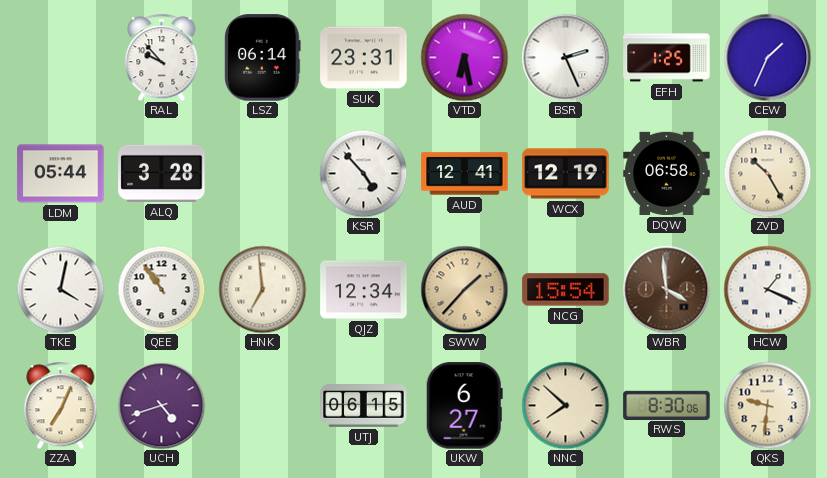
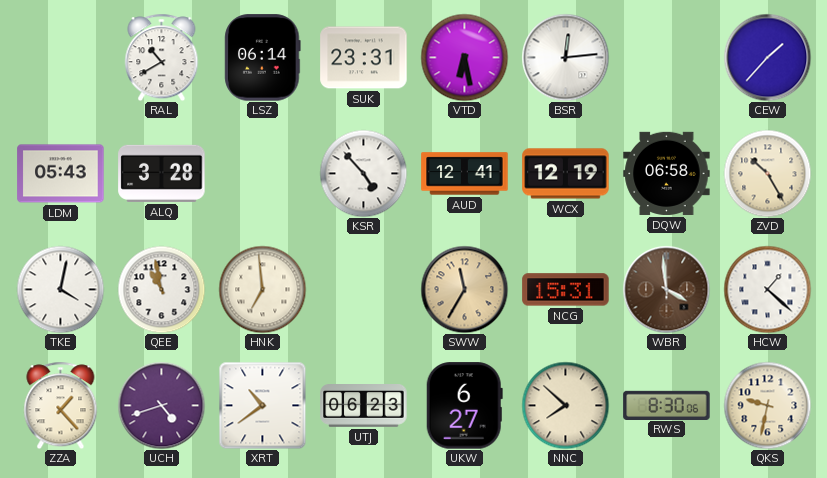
RAL: 9:53 -> 10:40
BSR: 2:26 -> 12:14
EFH: 1:25 -> none
CEW: 1:34 -> 1:37
LDM: 05:44 -> 05:43
QEE: 10:54 -> 10:58
QJZ: 12:34 -> none
SWW: 1:37 -> 11:35
NCG: 15:54 -> 15:31
HCW: 1:19 -> 1:22
ZZA: 7:04 -> 1:23
XRT: none -> 10:39
UTJ: 06:15 -> 06:23
QKS: 9:31 -> 9:32
